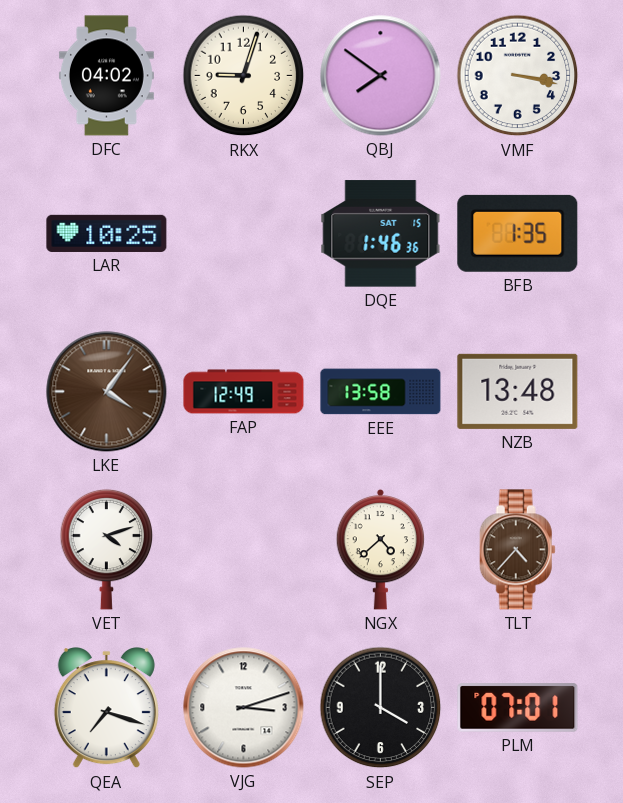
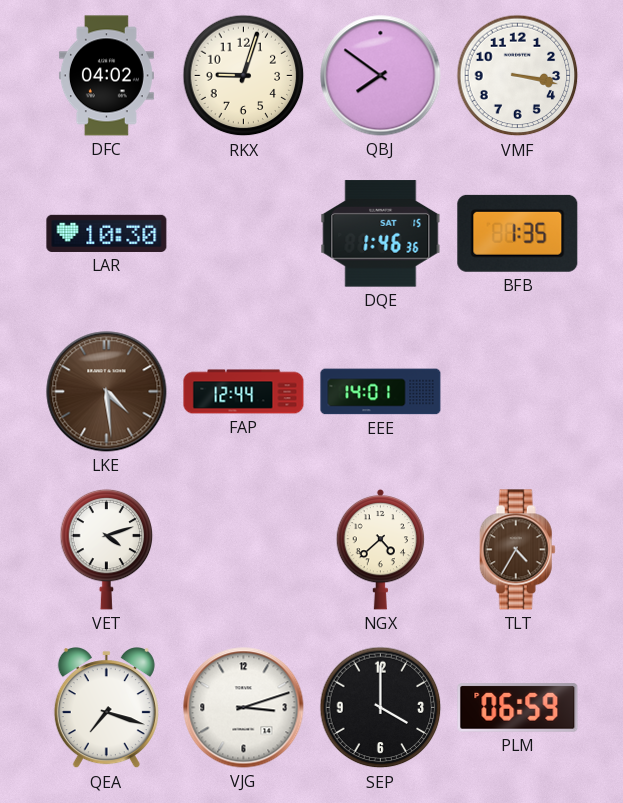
LAR: 10:25 -> 10:30
LKE: 4:06 -> 4:29
FAP: 12:49 -> 12:44
EEE: 13:58 -> 14:01
NZB: 13:48 -> none
TLT: 4:37 -> 4:35
PLM: 07:01 -> 06:59
